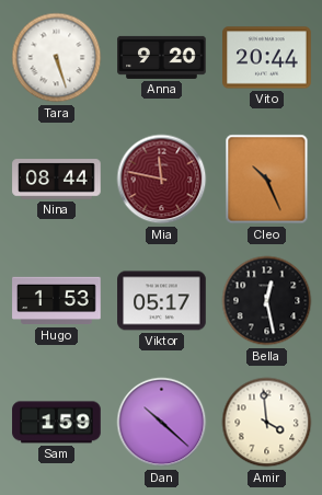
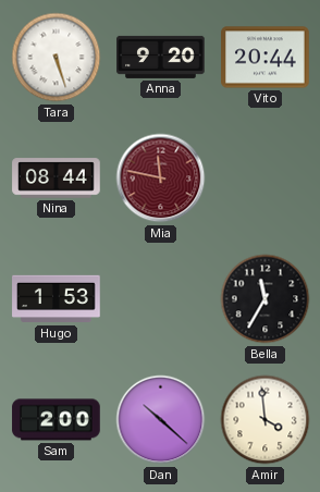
Cleo: 10:26 -> none
Viktor: 05:17 -> none
Bella: 12:28 -> 11:35
Sam: 1:59 -> 2:00
